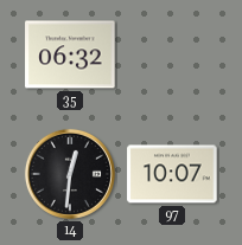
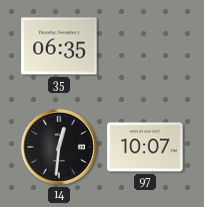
35: 06:32 -> 06:35
